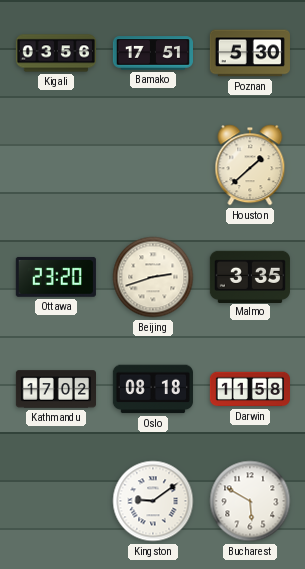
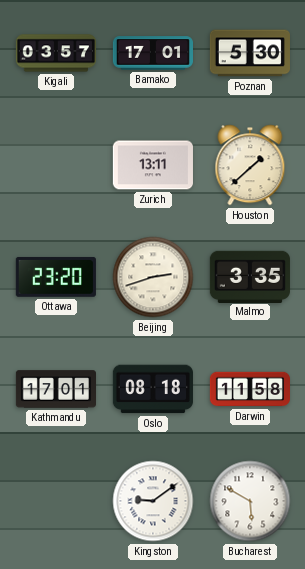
Kigali: 03:56 -> 03:57
Bamako: 17:51 -> 17:01
Zurich: none -> 13:11
Kathmandu: 17:02 -> 17:01
